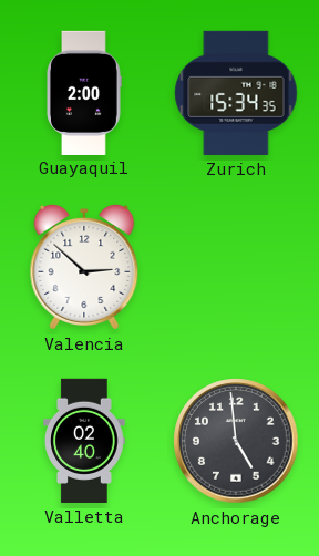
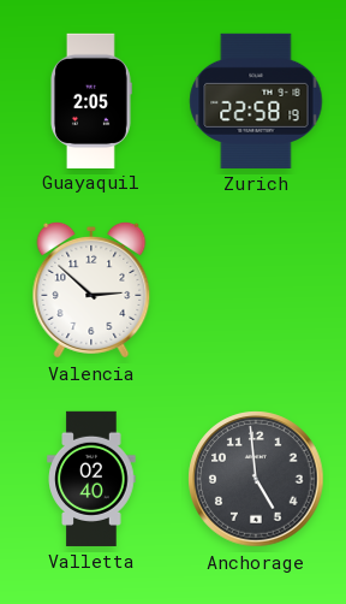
Guayaquil: 2:00 -> 2:05
Zurich: 15:34 -> 22:58
